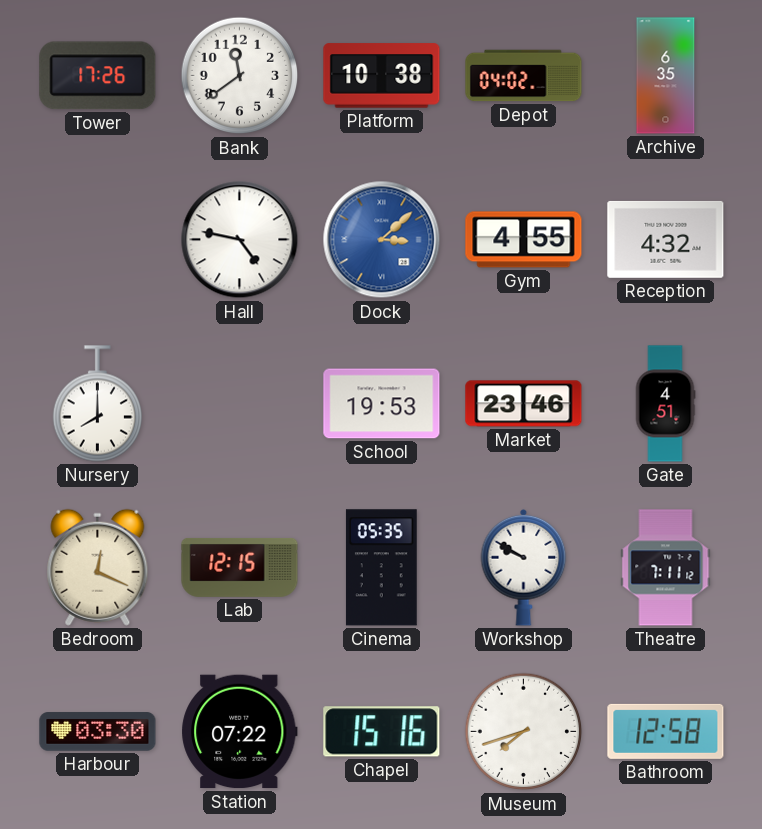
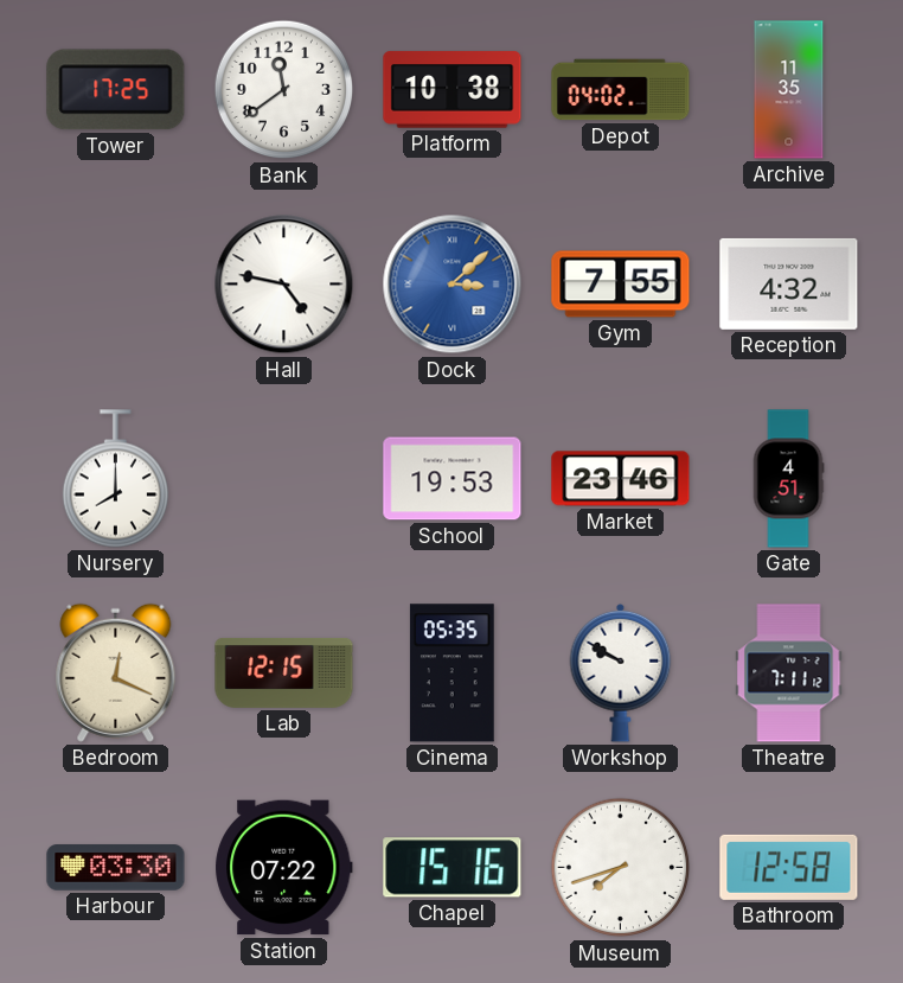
Tower: 17:26 -> 17:25
Archive: 6:35 -> 11:35
Gym: 4:55 -> 7:55
